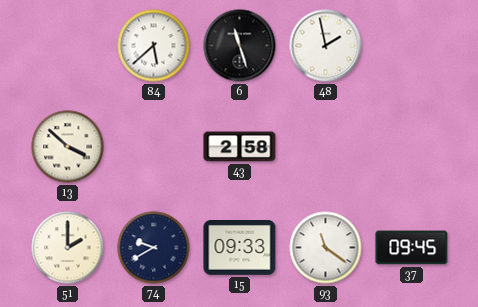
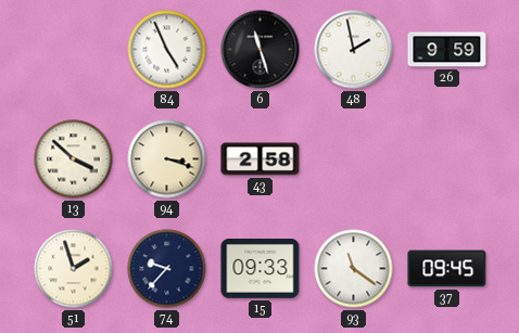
84: 5:38 -> 4:56
26: none -> 9:59
94: none -> 3:18
51: 2:00 -> 1:57
74: 9:40 -> 9:37
